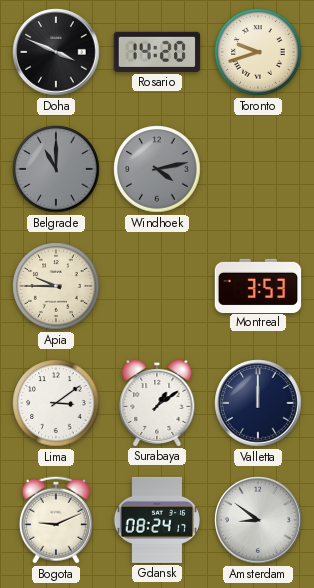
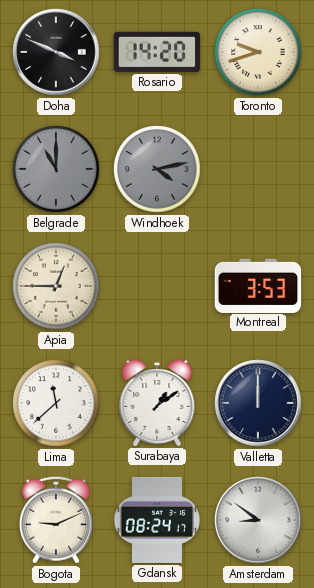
Apia: 9:45 -> 12:45
Lima: 3:09 -> 11:38
